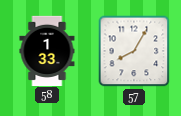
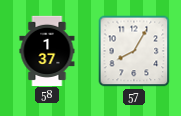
58: 1:33 -> 1:37
